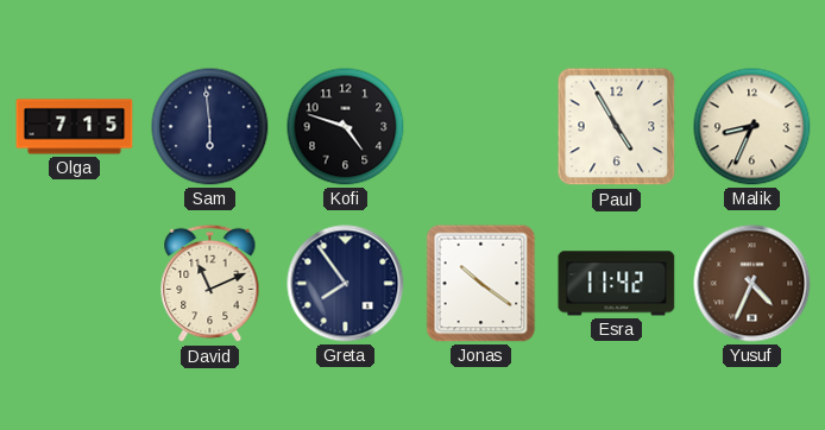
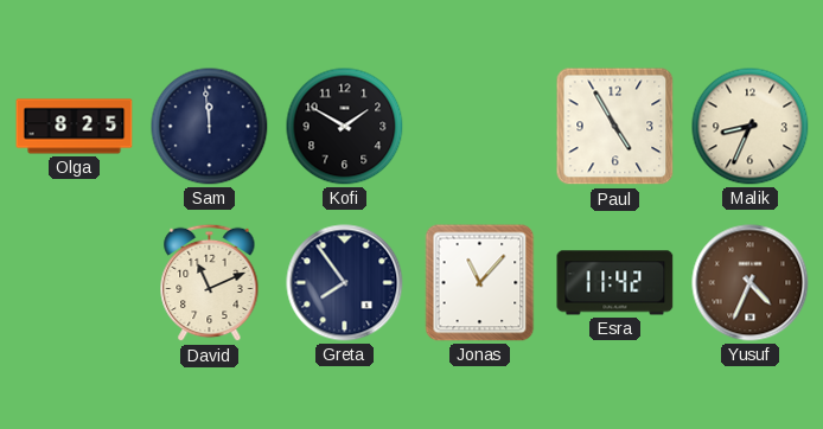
Olga: 7:15 -> 8:25
Sam: 5:59 -> 11:59
Kofi: 4:48 -> 1:50
Jonas: 10:21 -> 11:07
